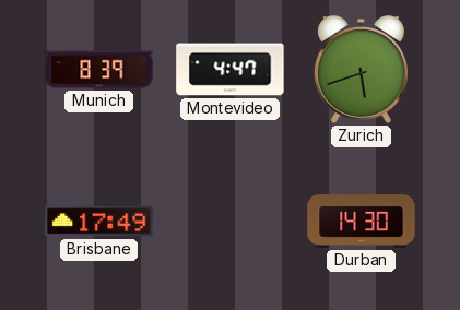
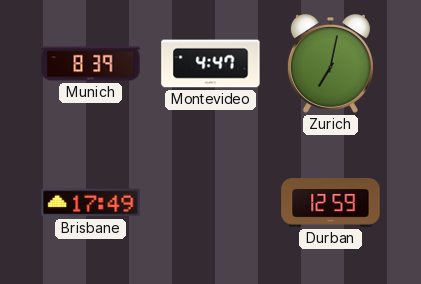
Zurich: 5:42 -> 7:02
Durban: 14:30 -> 12:59
